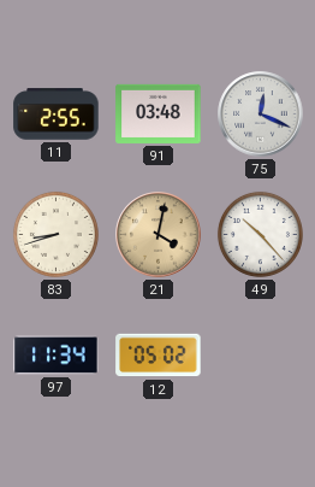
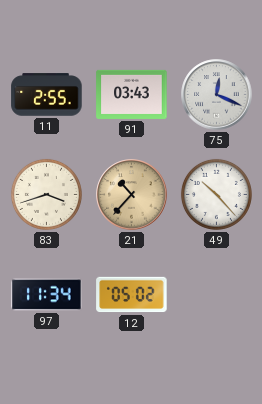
91: 03:48 -> 03:43
83: 8:42 -> 3:42
21: 4:02 -> 10:37
